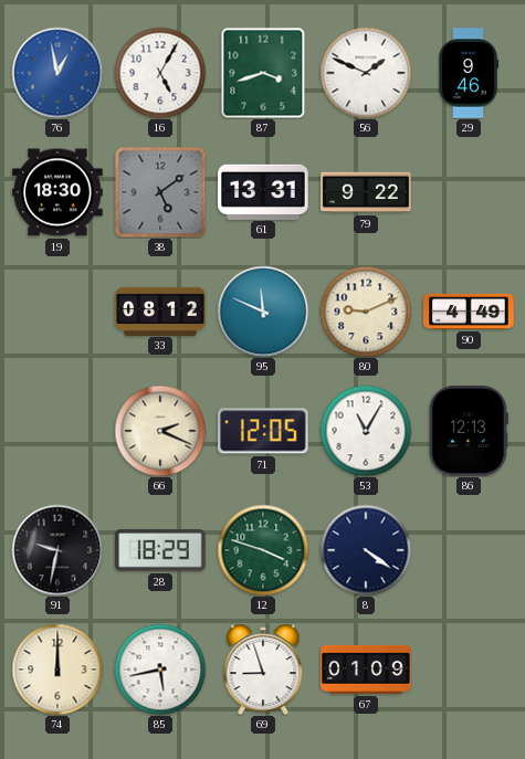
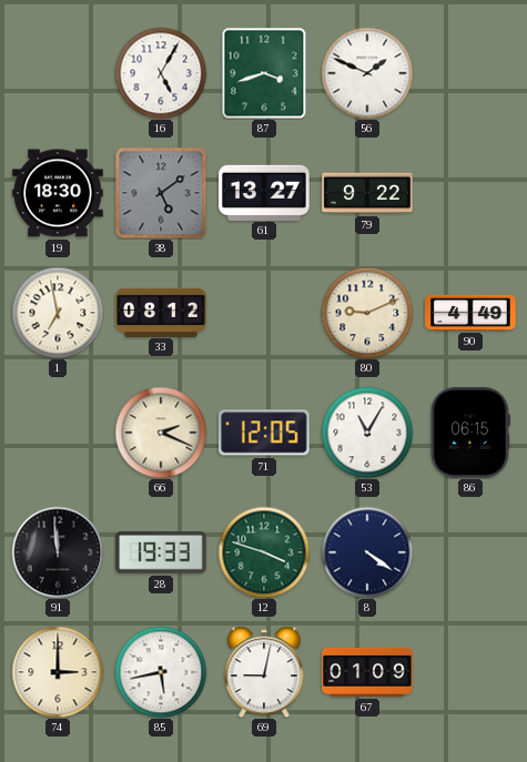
76: 12:58 -> none
29: 9:46 -> none
61: 13:31 -> 13:27
1: none -> 6:58
95: 11:49 -> none
86: 12:13 -> 06:15
91: 9:32 -> 11:59
28: 18:29 -> 19:33
74: 12:00 -> 3:00
69: 8:57 -> 9:02
